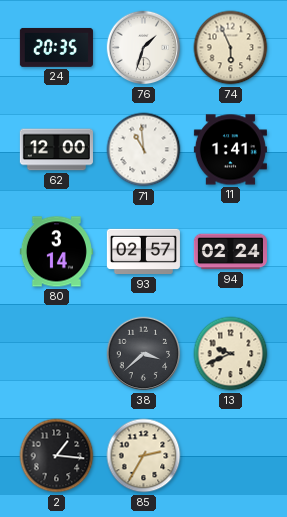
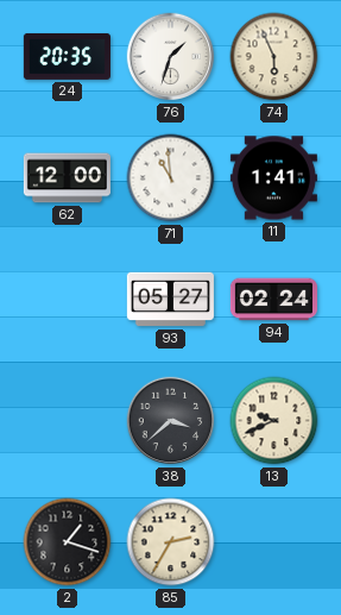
80: 3:14 -> none
93: 02:57 -> 05:27
2: 1:16 -> 1:18
